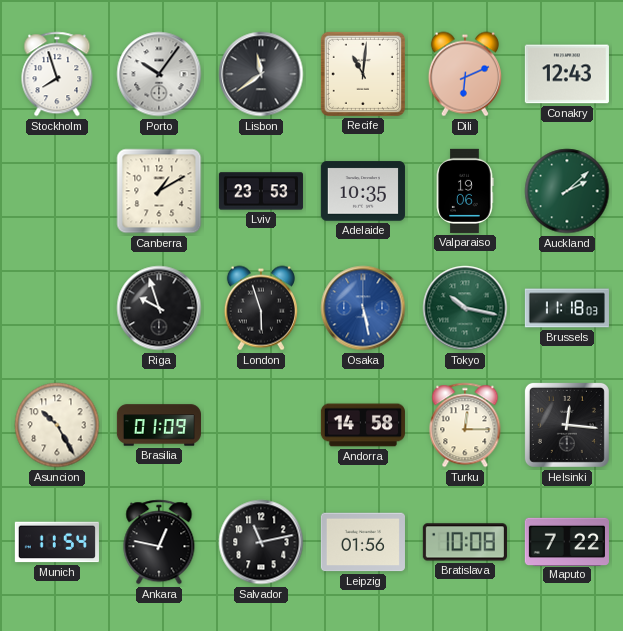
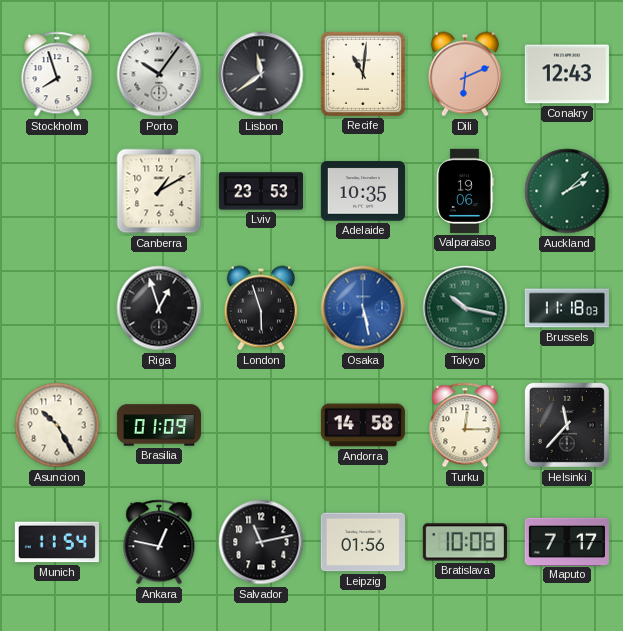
Riga: 9:57 -> 12:57
Helsinki: 12:16 -> 11:37
Maputo: 7:22 -> 7:17
